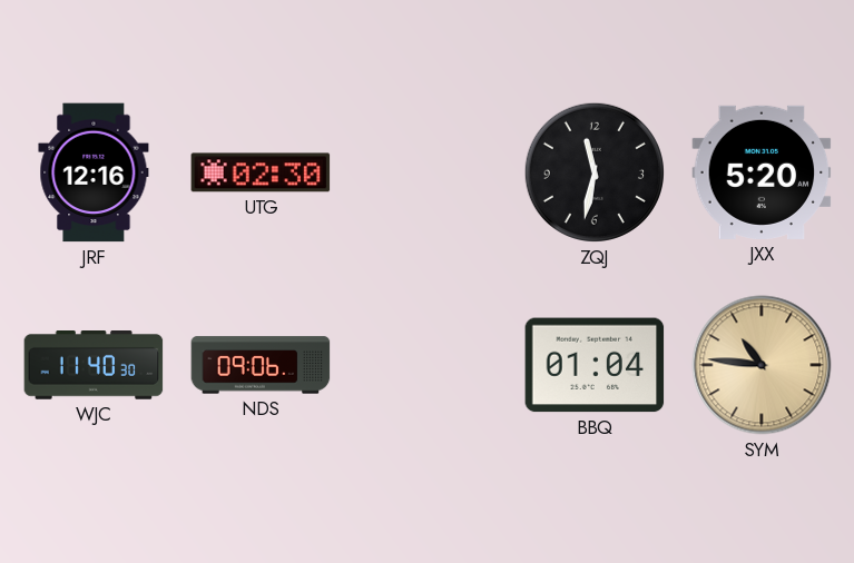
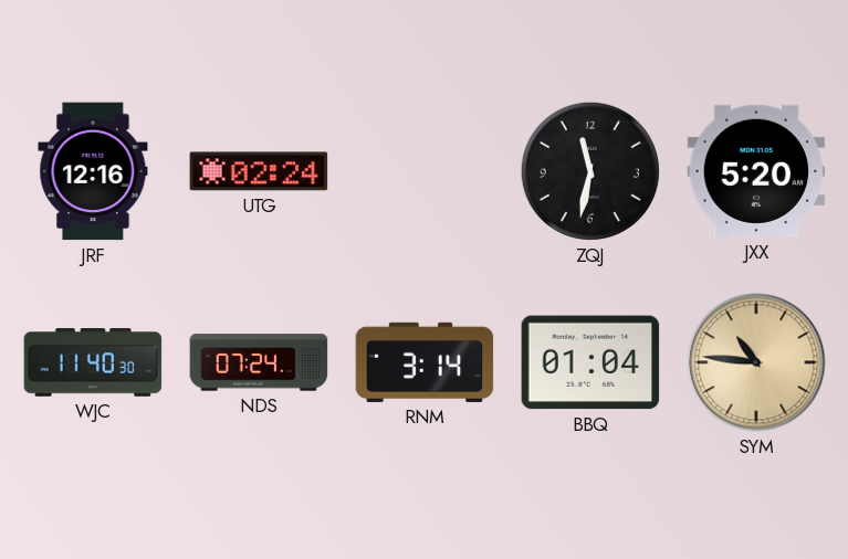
UTG: 02:30 -> 02:24
NDS: 09:06 -> 07:24
RNM: none -> 3:14
